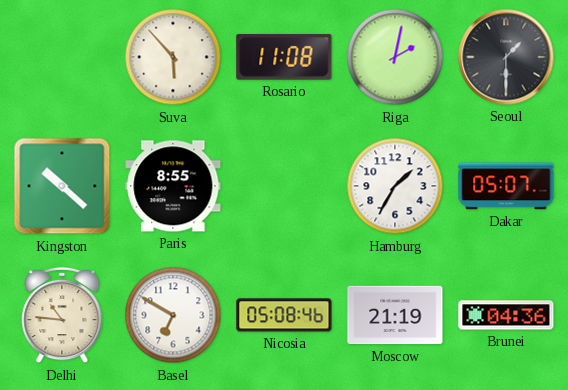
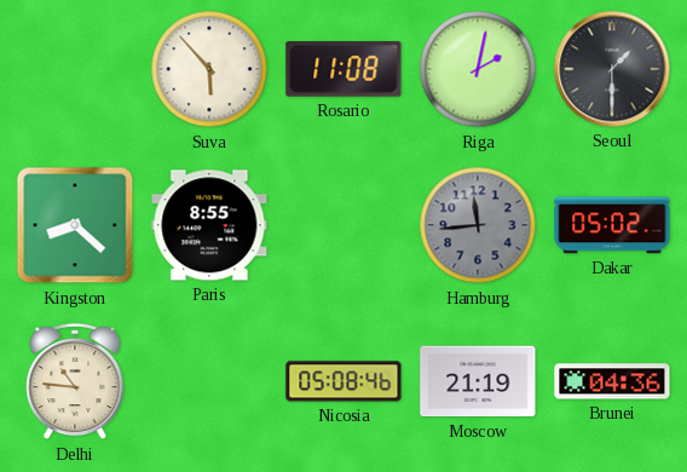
Kingston: 10:22 -> 8:22
Hamburg: 1:35 -> 11:44
Hamburg dial: white -> grey
Dakar: 05:07 -> 05:02
Basel: 6:50 -> none
